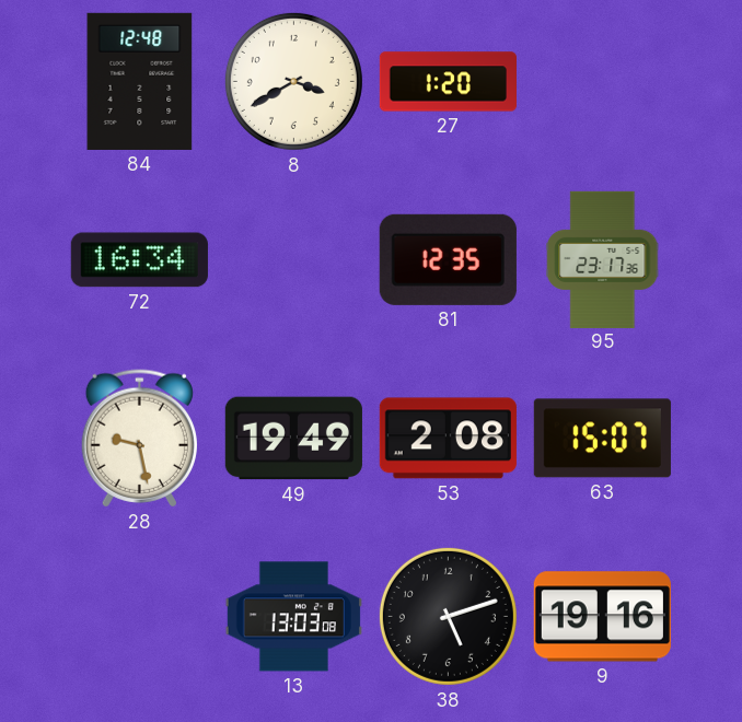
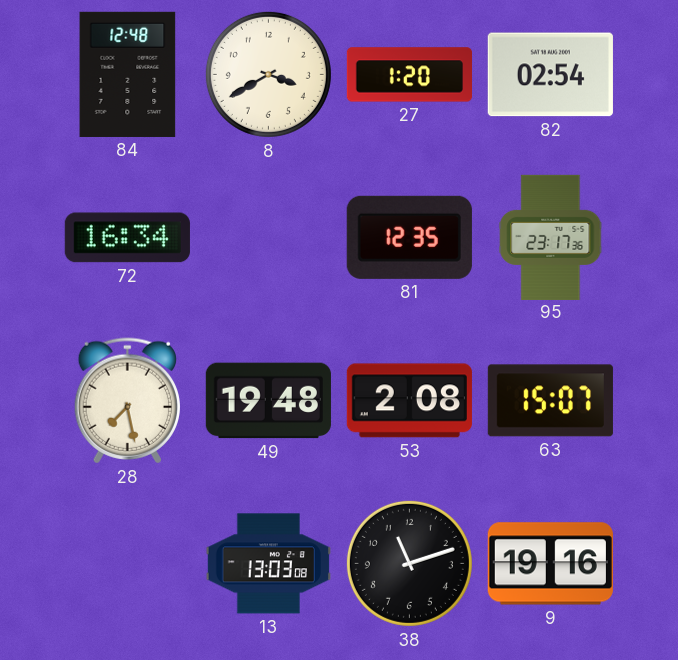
82: none -> 02:54
28: 9:28 -> 7:28
49: 19:49 -> 19:48
38: 5:12 -> 11:12
